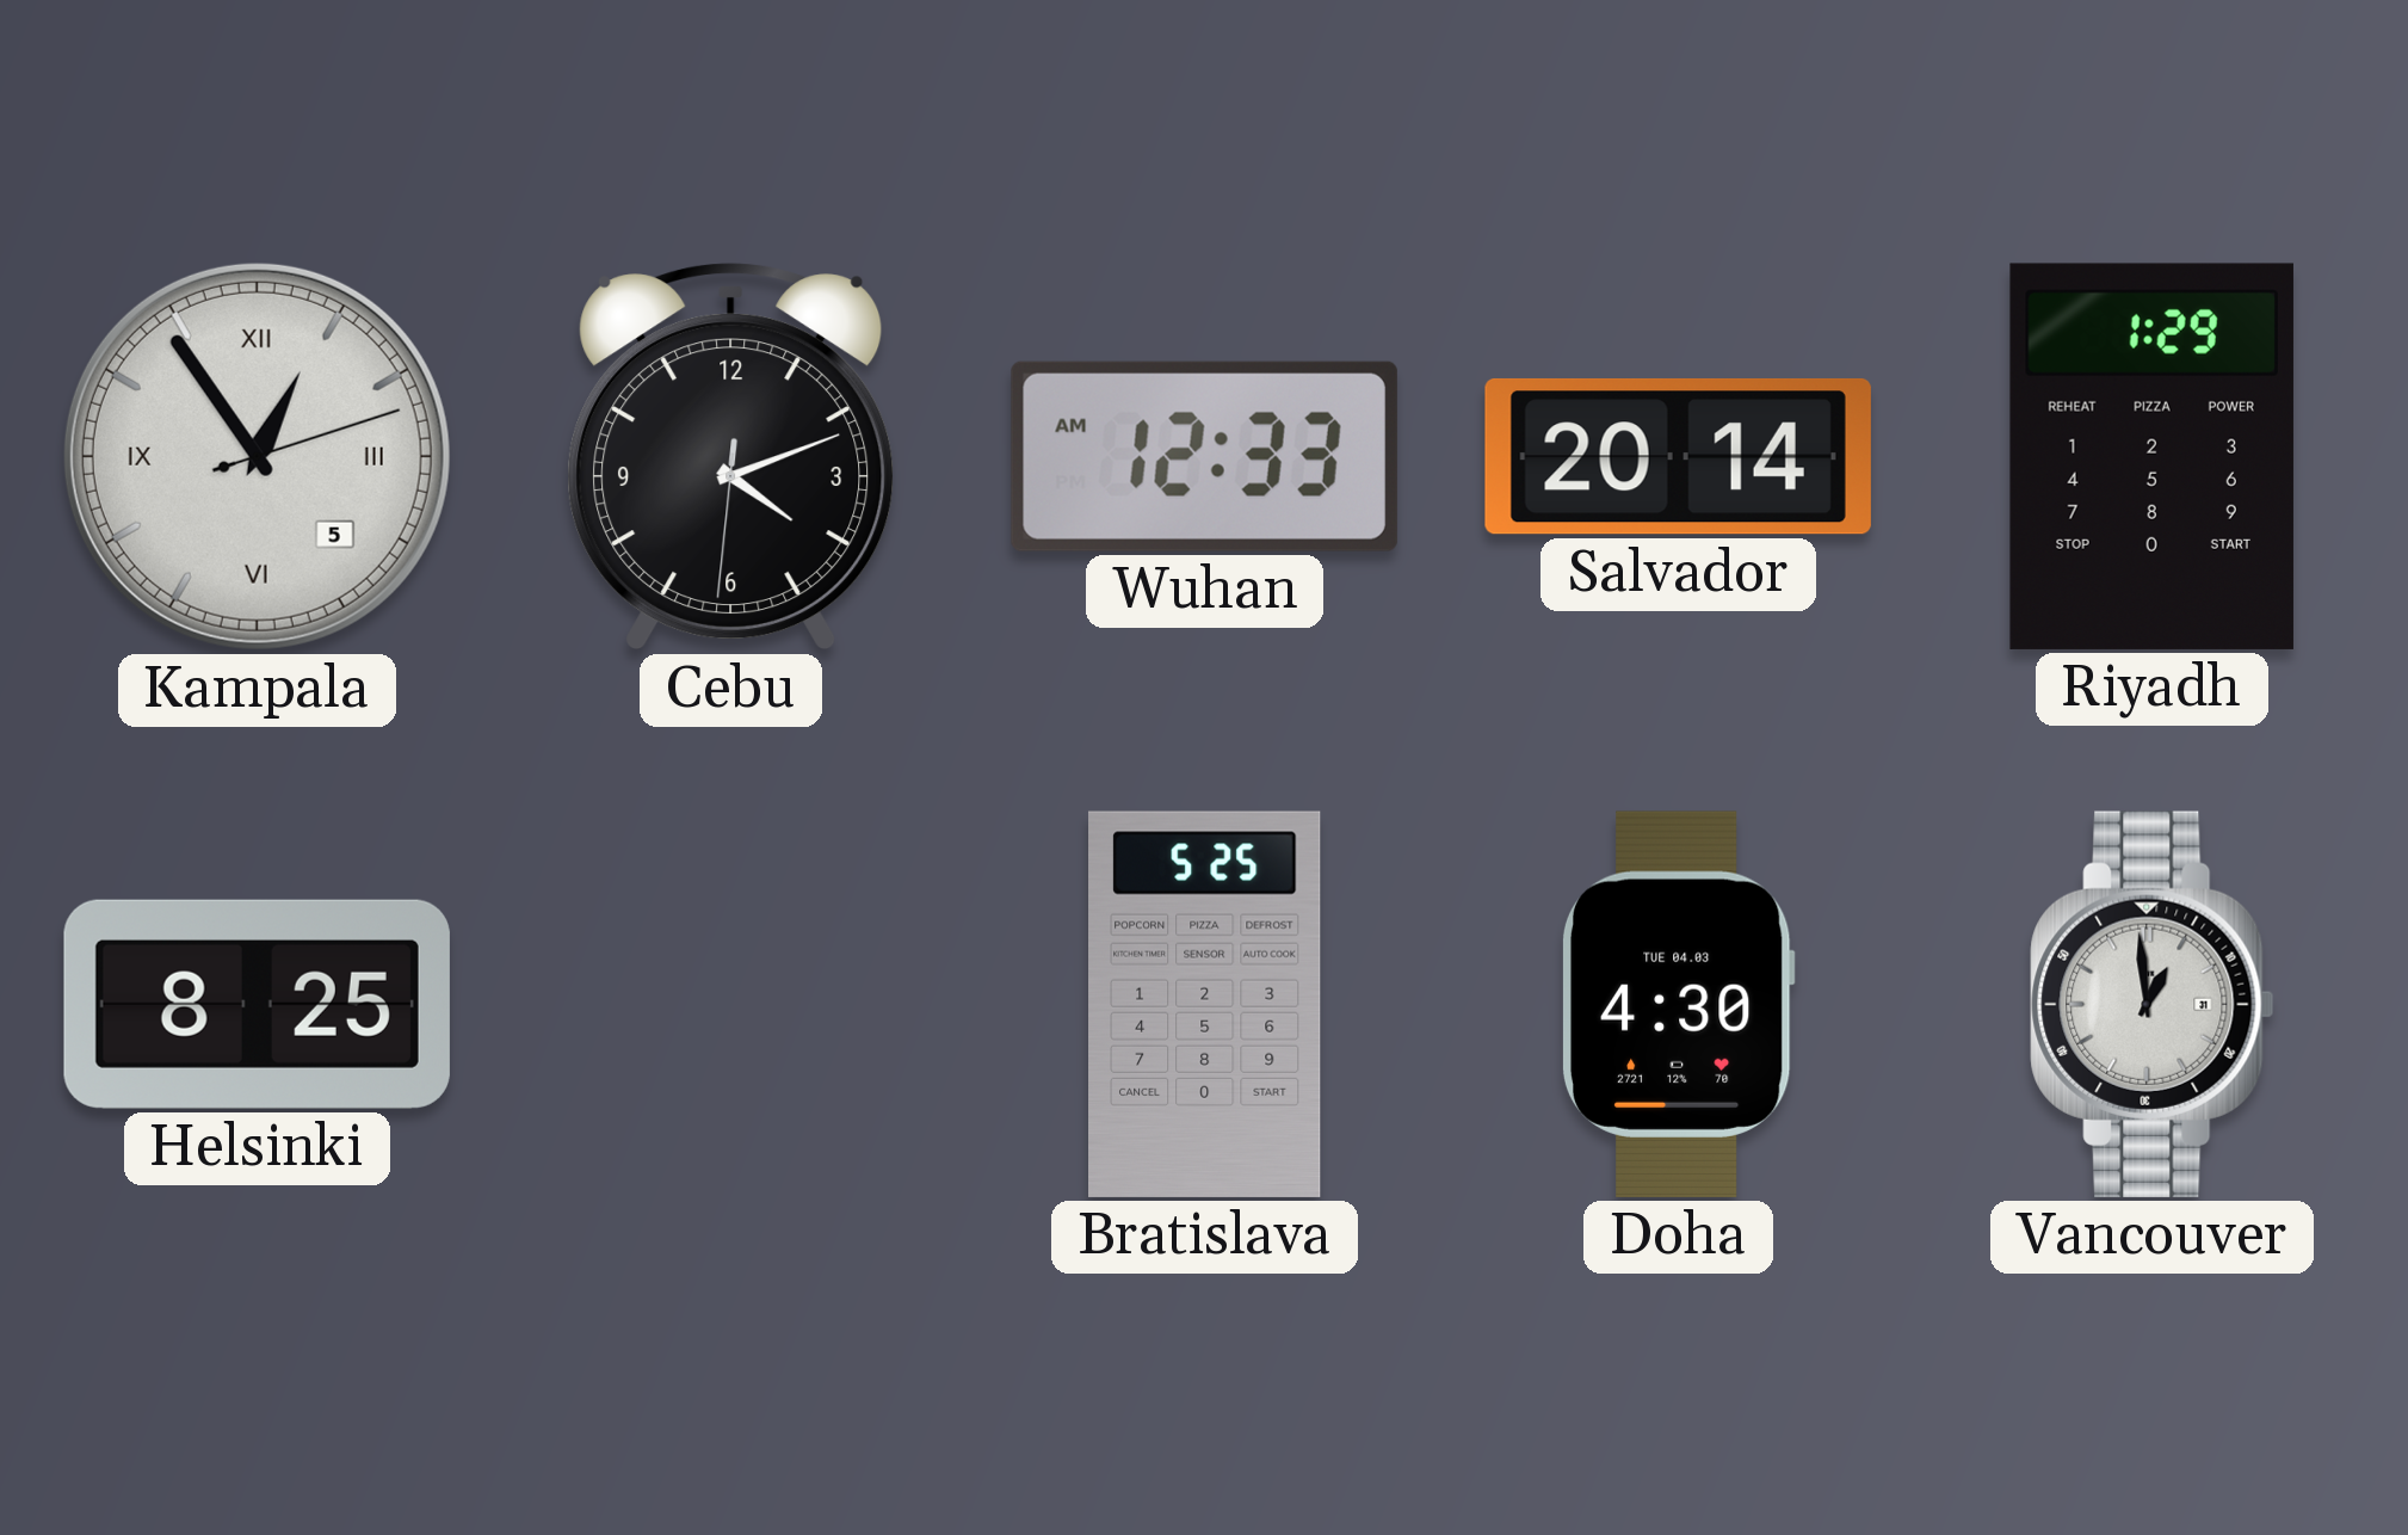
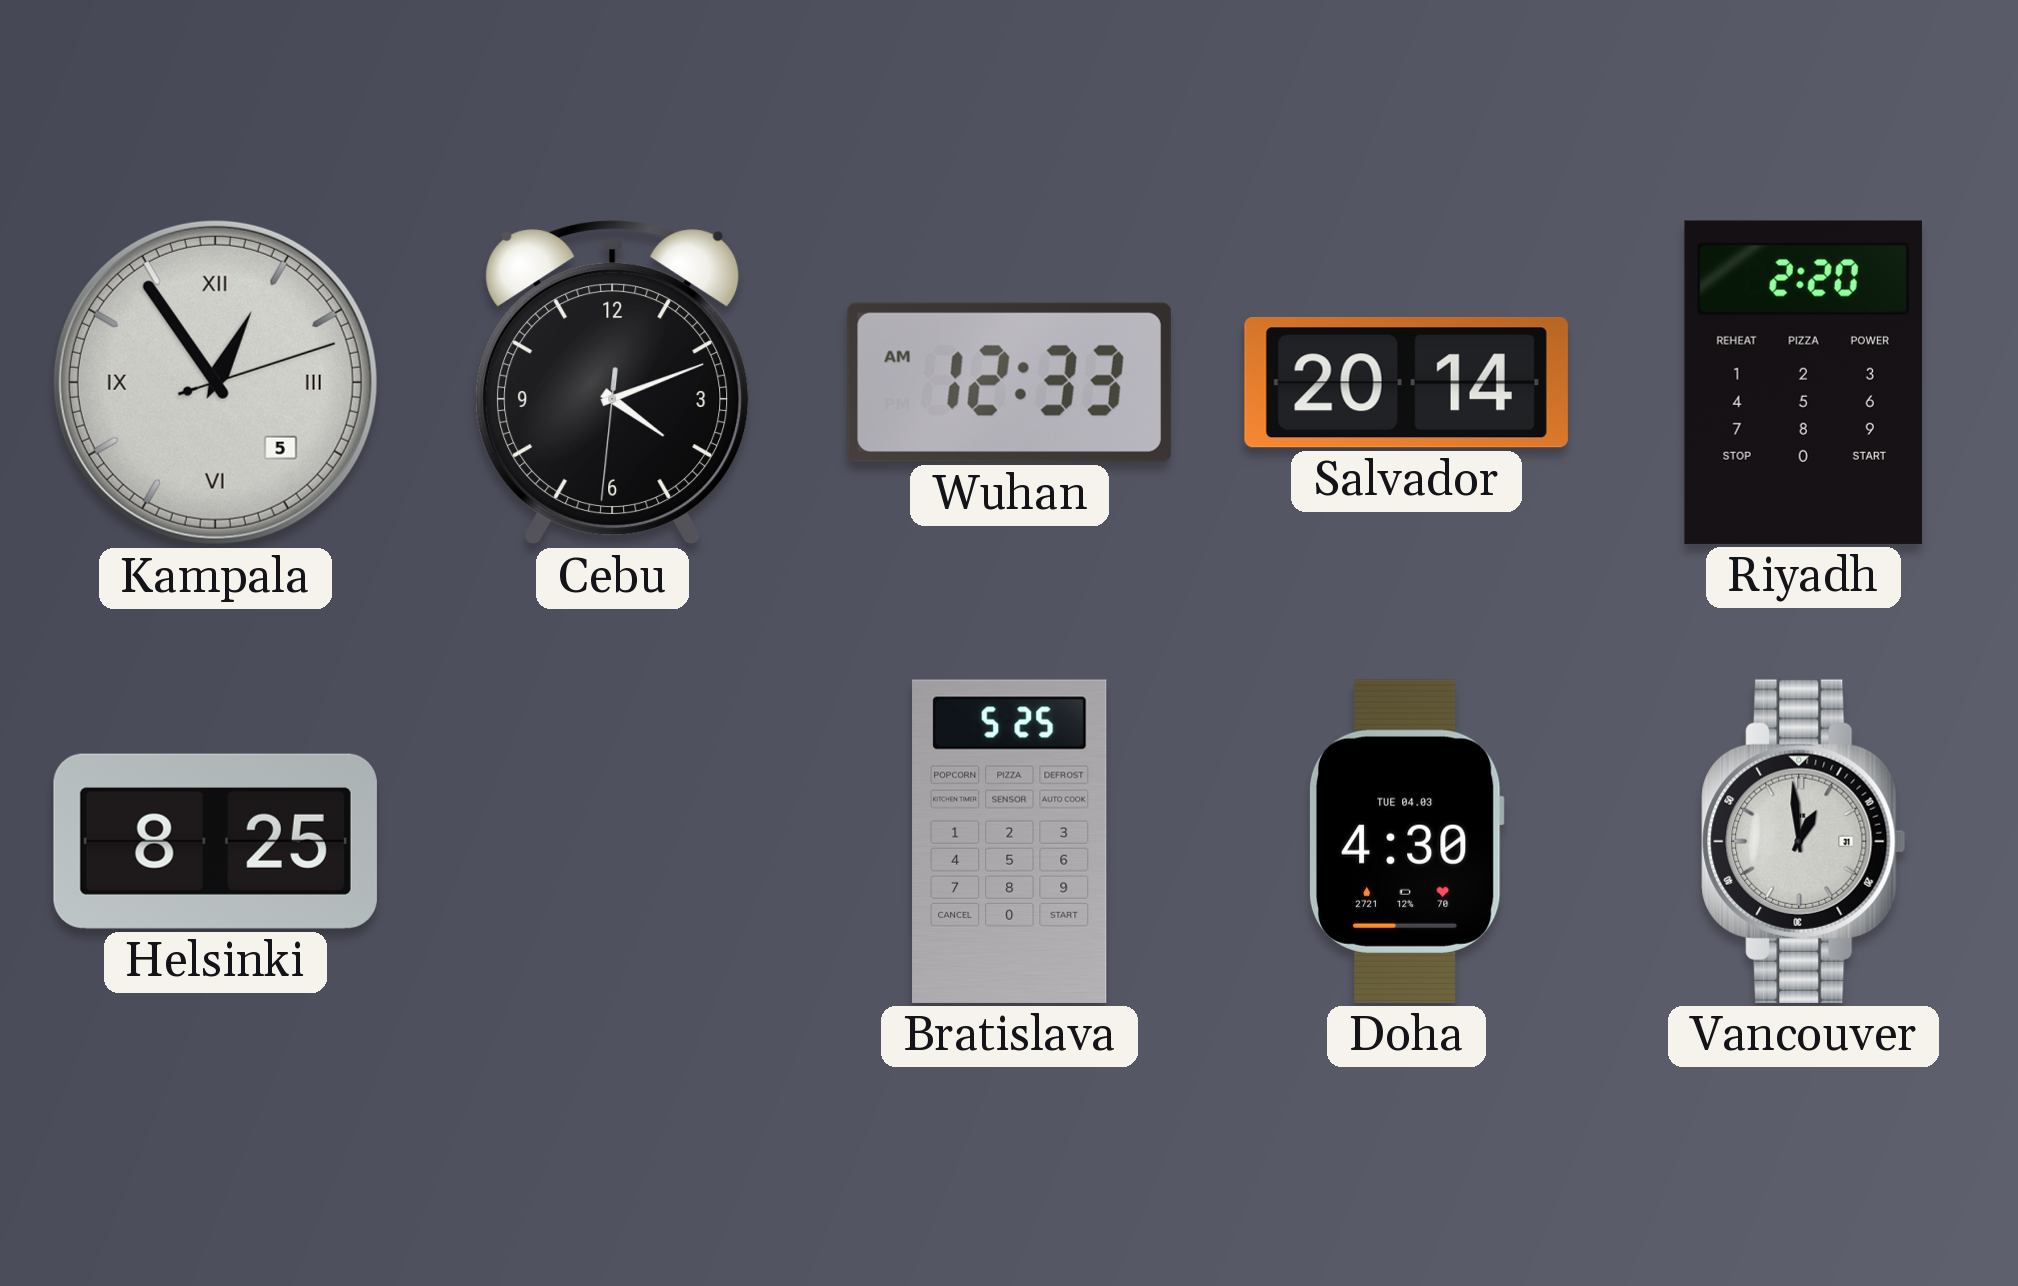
Riyadh: 1:29 -> 2:20
